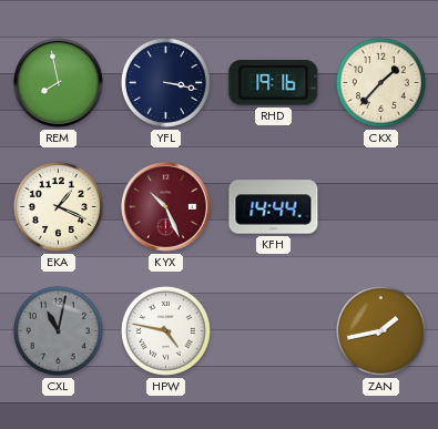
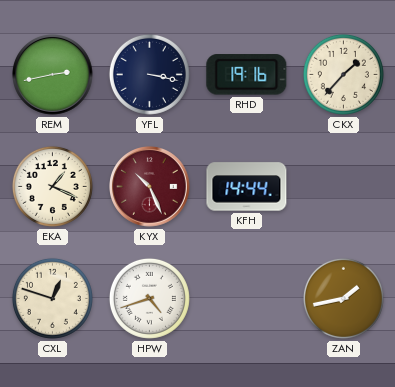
REM: 7:58 -> 2:43
CXL: 11:02 -> 12:48
CXL dial: grey -> cream
HPW: 4:47 -> 4:42
